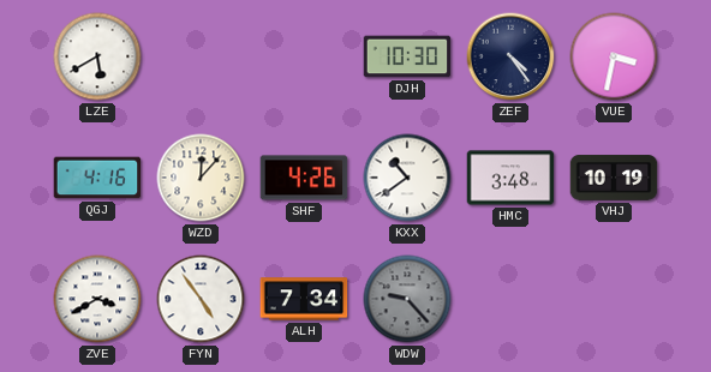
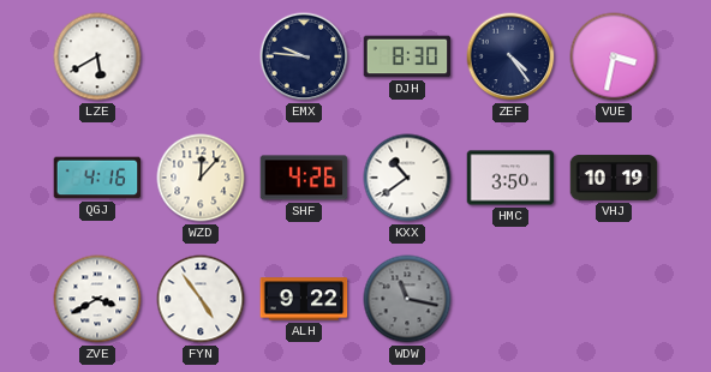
EMX: none -> 9:46
DJH: 10:30 -> 8:30
HMC: 3:48 -> 3:50
ALH: 7:34 -> 9:22
WDW: 9:23 -> 11:17
